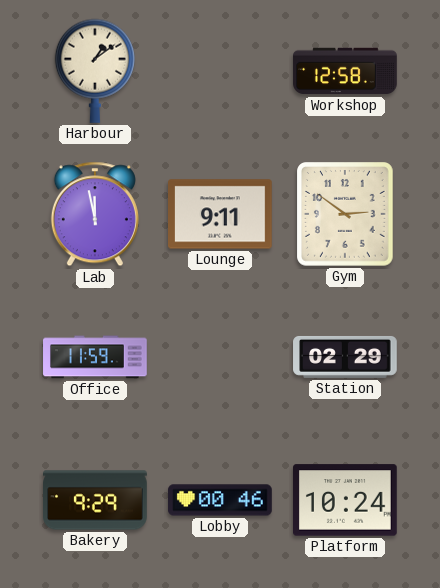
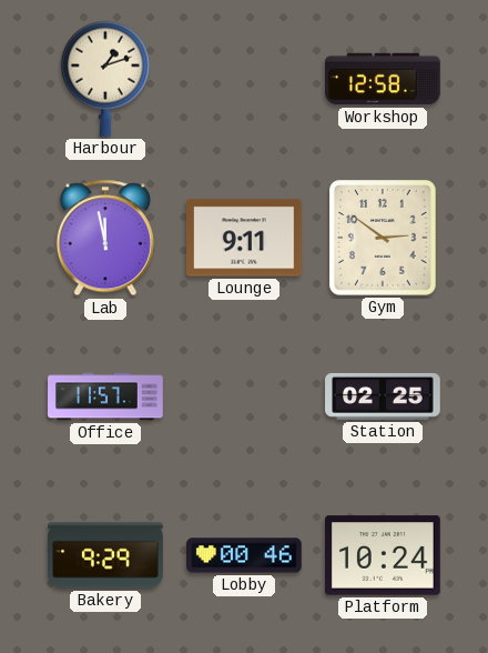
Harbour: 1:09 -> 1:12
Office: 11:59 -> 11:57
Station: 02:29 -> 02:25
